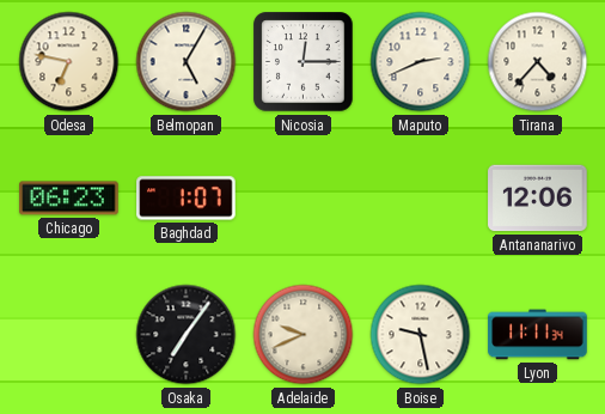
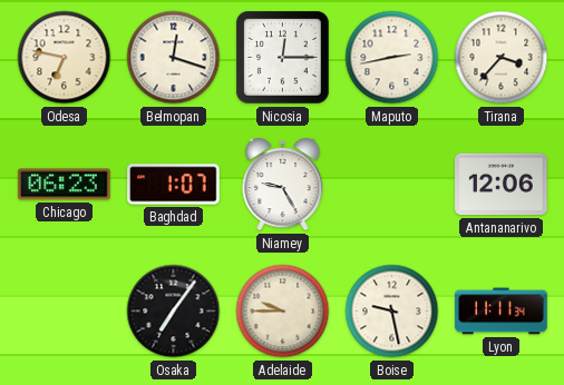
Belmopan: 5:05 -> 12:18
Maputo: 2:41 -> 2:43
Tirana: 4:37 -> 3:37
Niamey: none -> 9:25
Adelaide: 9:41 -> 9:45
